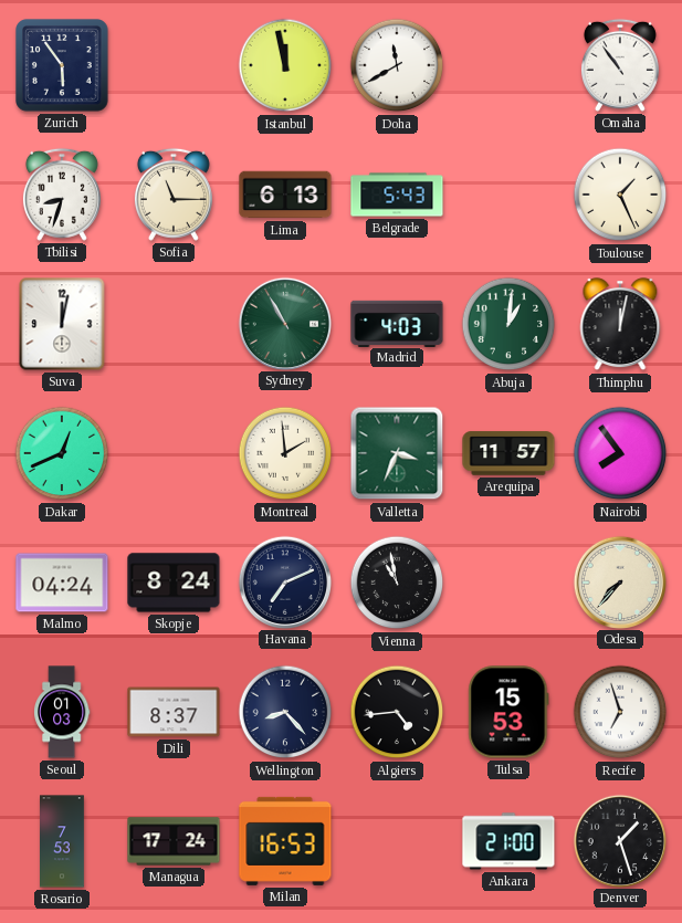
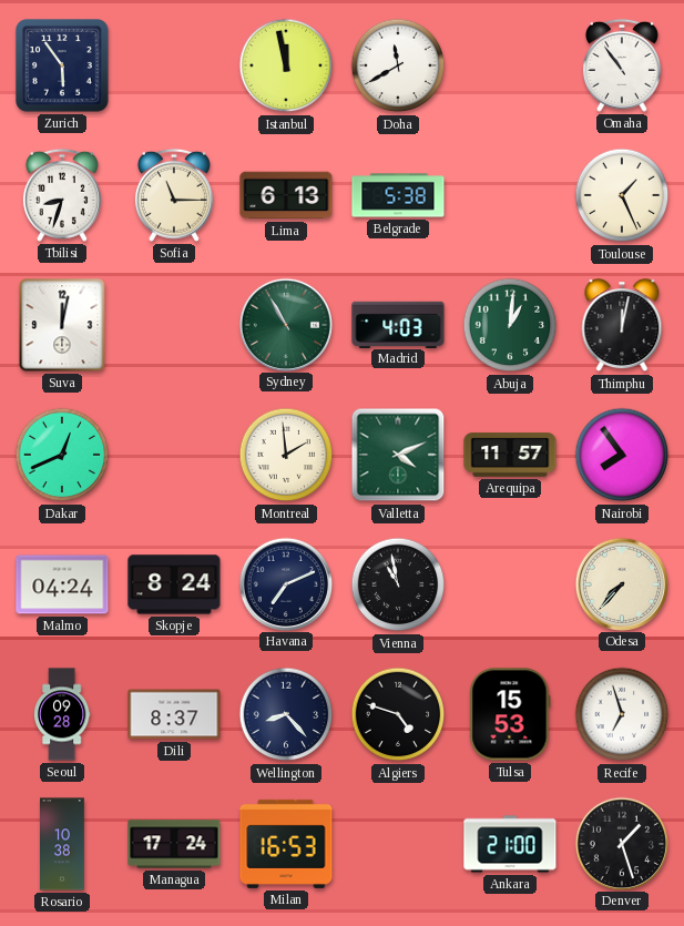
Belgrade: 5:43 -> 5:38
Valletta: 3:34 -> 4:11
Seoul: 01:03 -> 09:28
Algiers: 4:44 -> 4:48
Rosario: 7:53 -> 10:38
